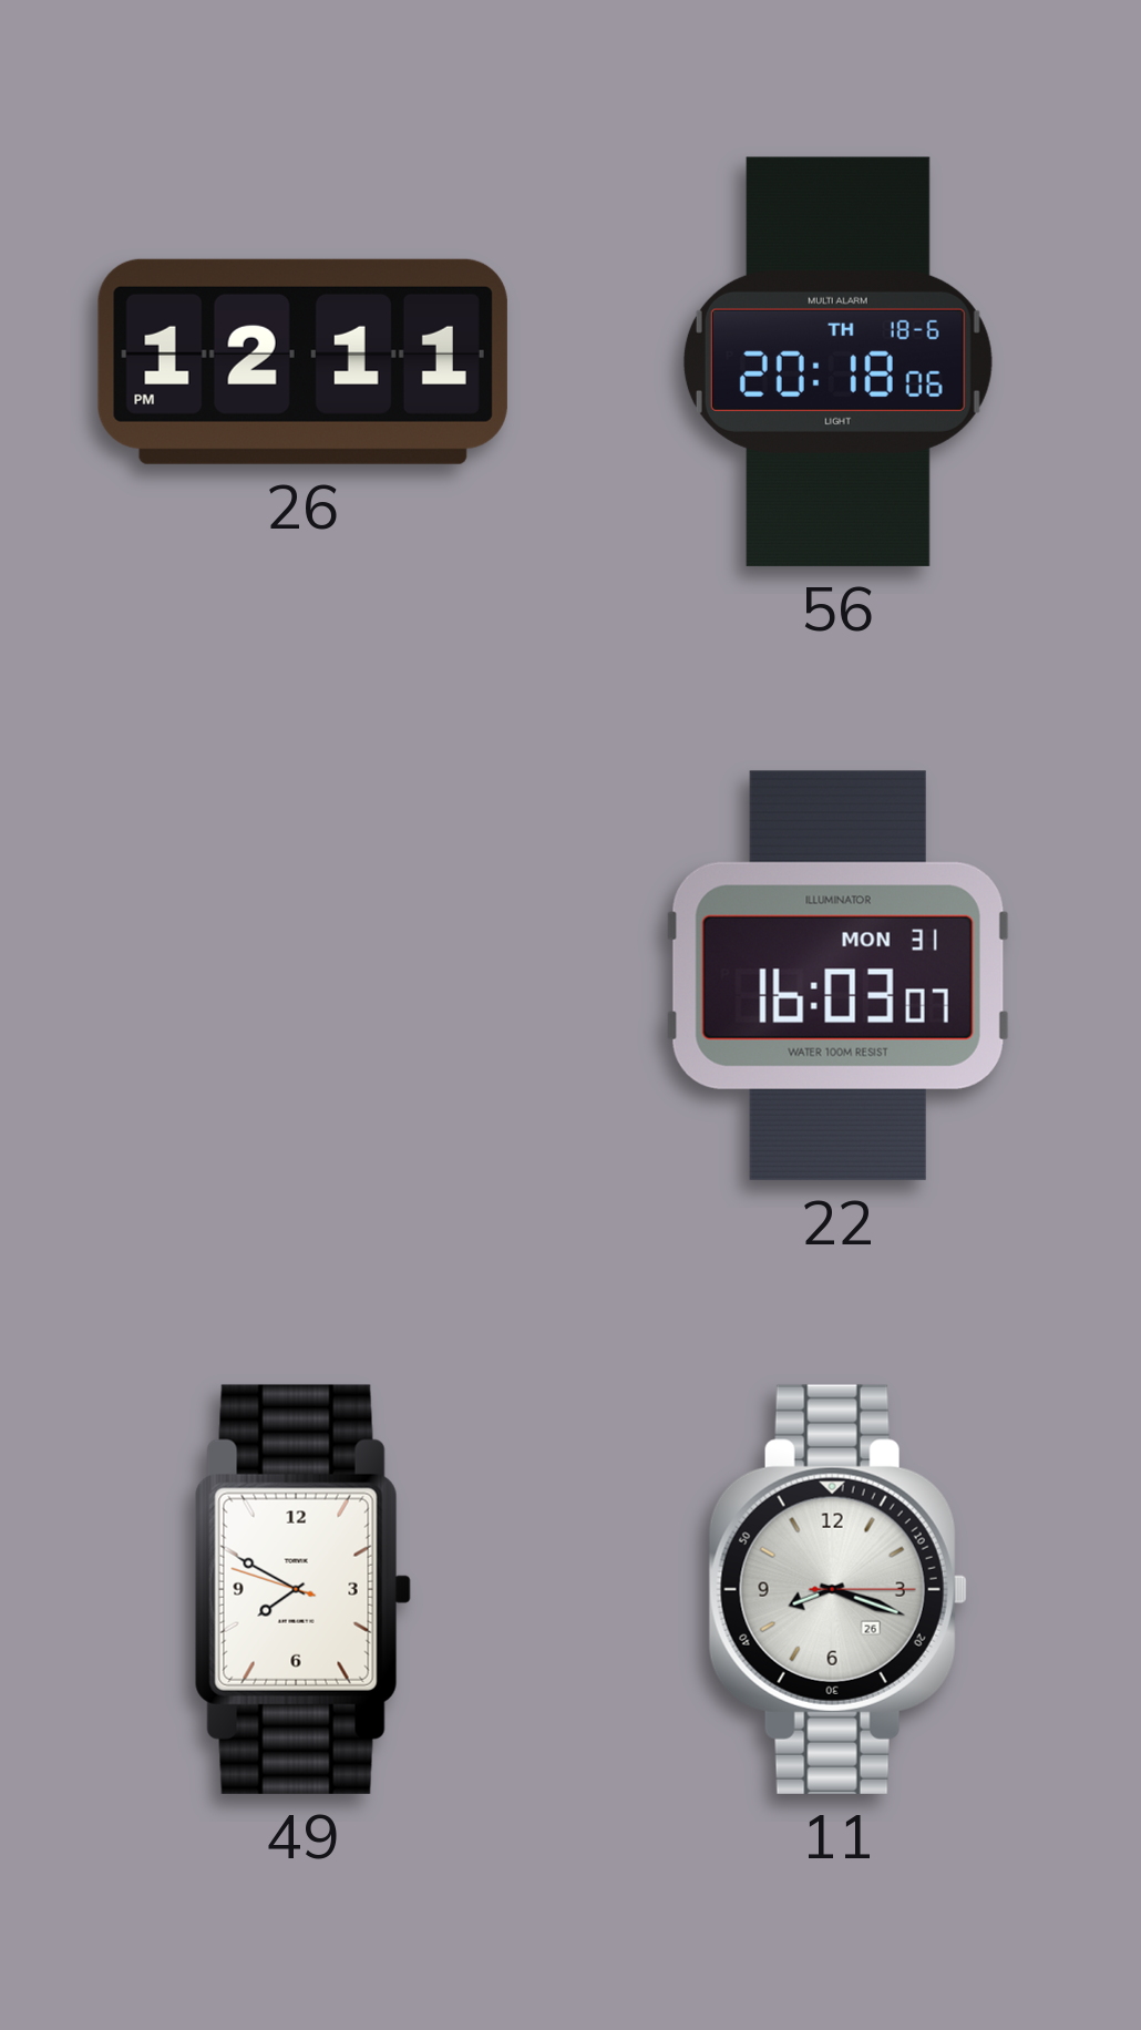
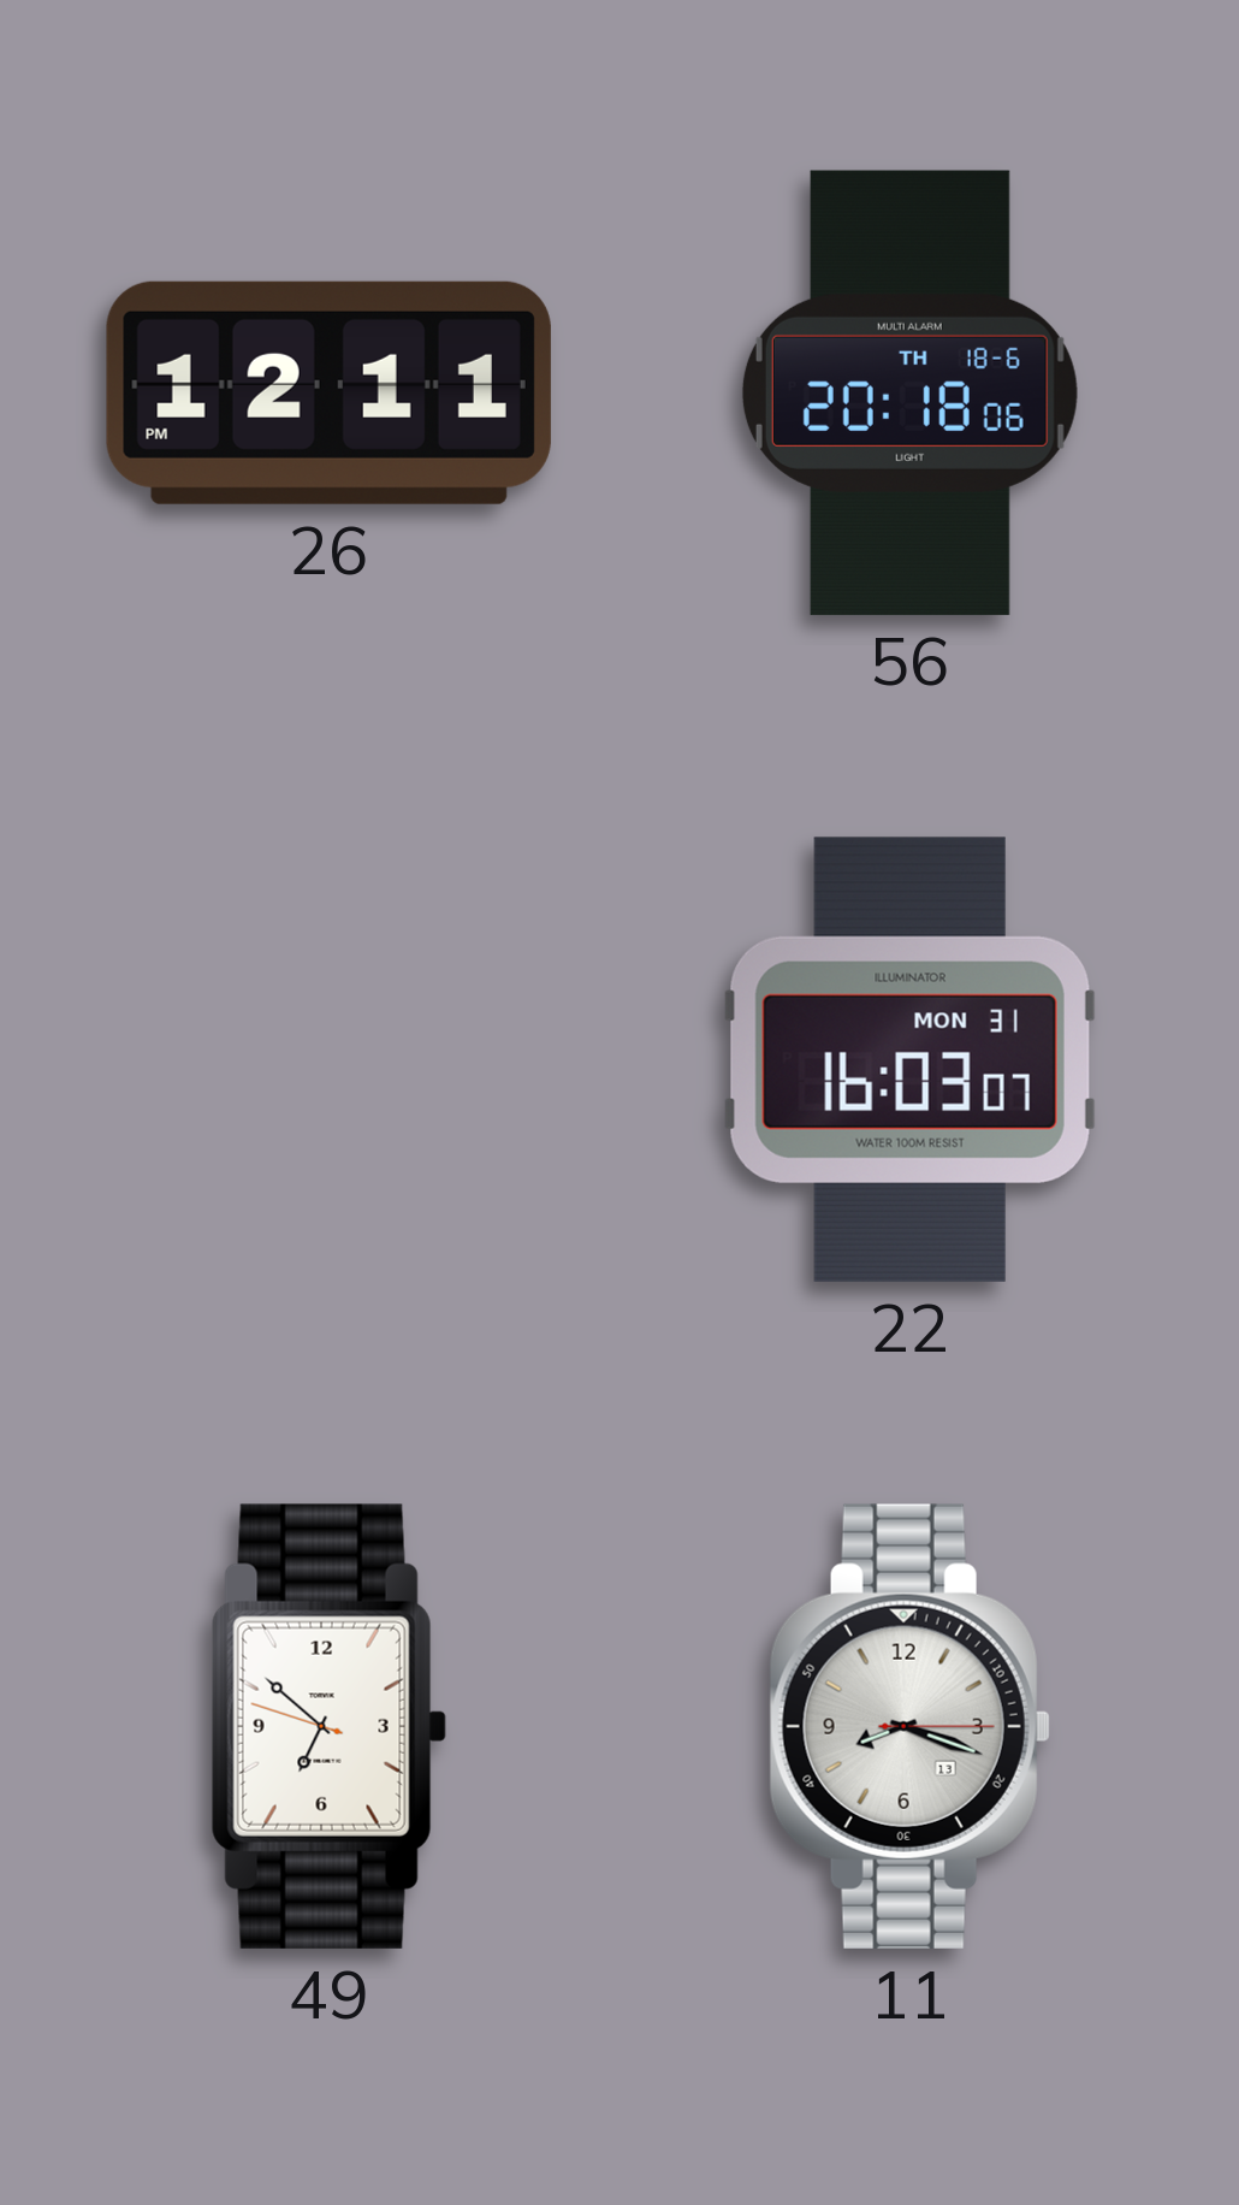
49: 7:49 -> 6:51
11 date: 26 -> 13
